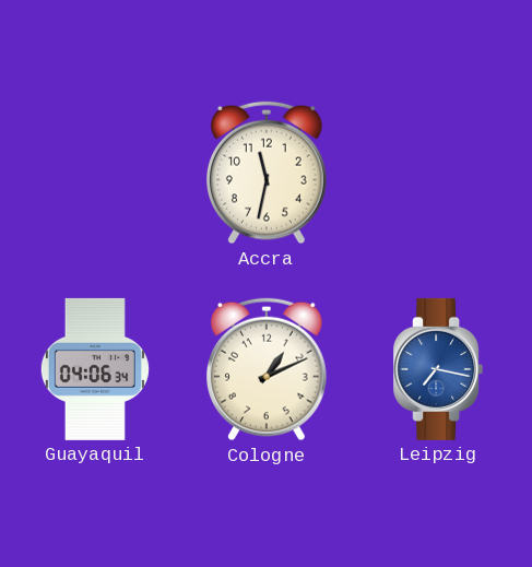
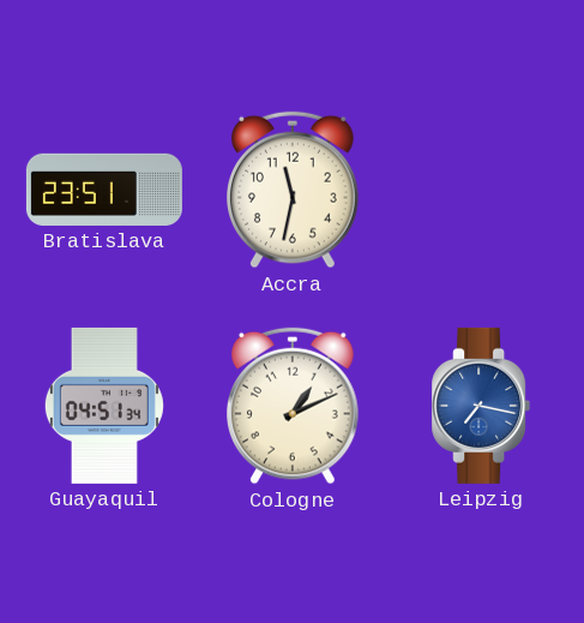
Bratislava: none -> 23:51
Guayaquil: 04:06 -> 04:51
